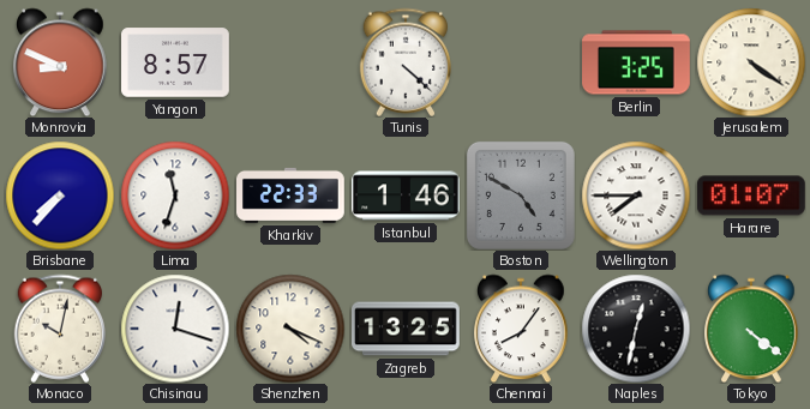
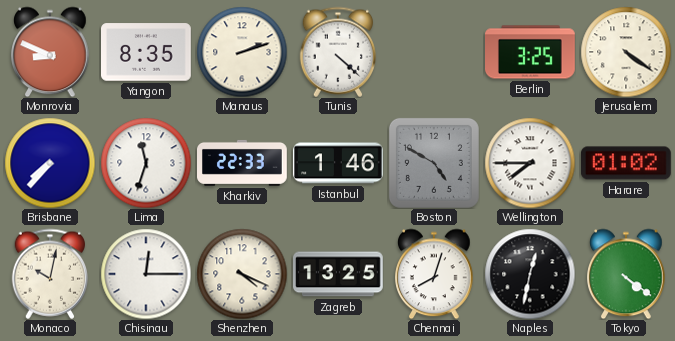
Yangon: 8:57 -> 8:35
Manaus: none -> 2:12
Harare: 01:07 -> 01:02
Chisinau: 12:18 -> 12:15
Chennai: 8:06 -> 8:03
